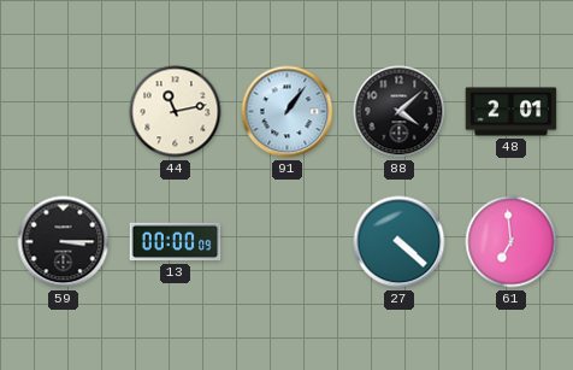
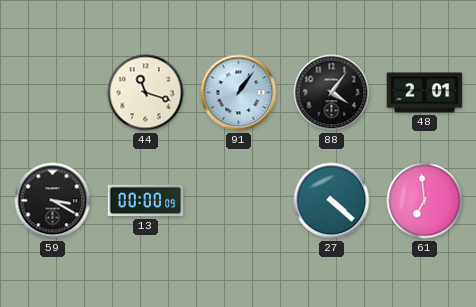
44: 11:13 -> 11:18
88: 4:08 -> 4:06
59: 3:15 -> 3:20
